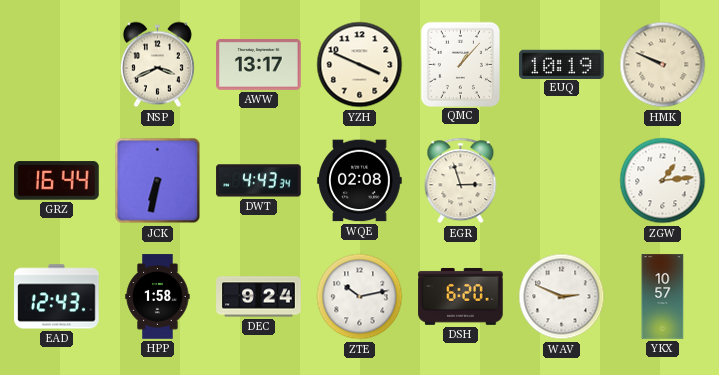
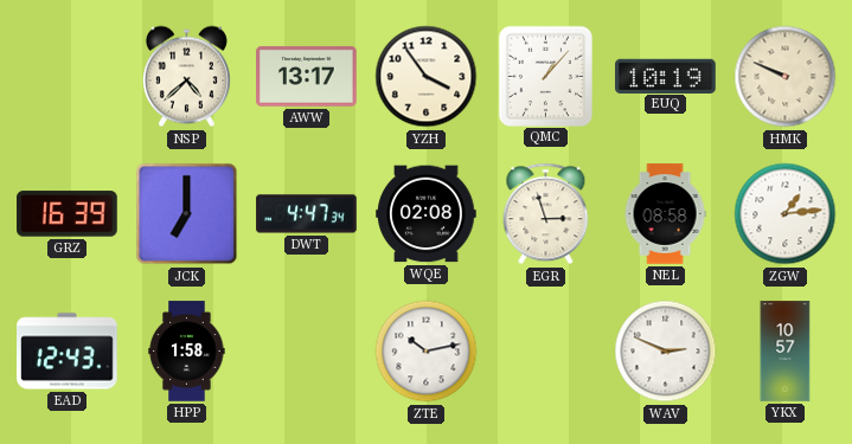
NSP: 3:41 -> 4:38
YZH: 3:49 -> 3:54
GRZ: 16:44 -> 16:39
JCK: 6:32 -> 7:00
DWT: 4:43 -> 4:47
NEL: none -> 08:58
DEC: 9:24 -> none
DSH: 6:20 -> none
